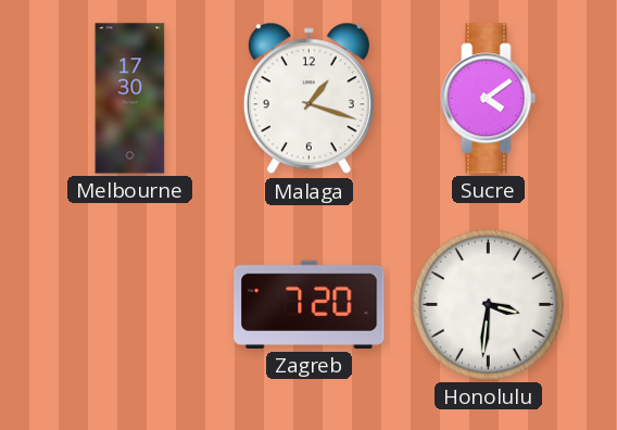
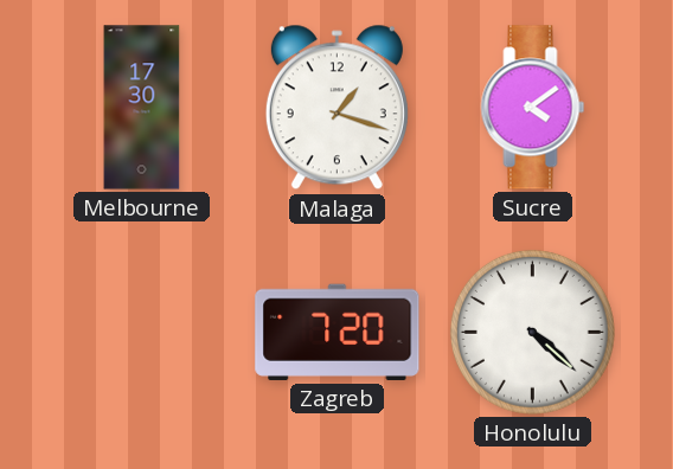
Honolulu: 3:31 -> 4:22
